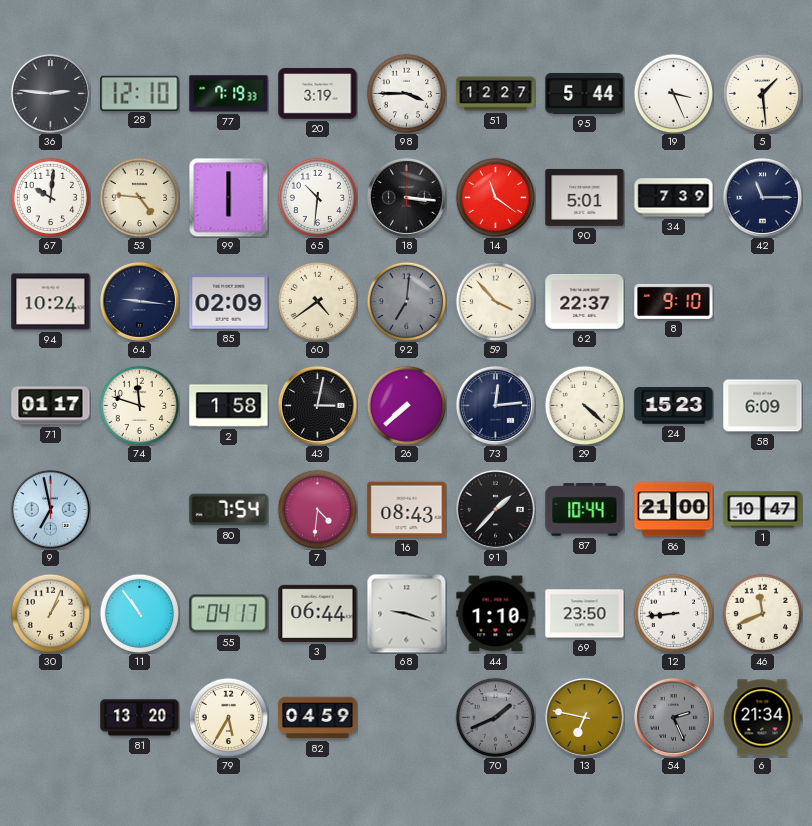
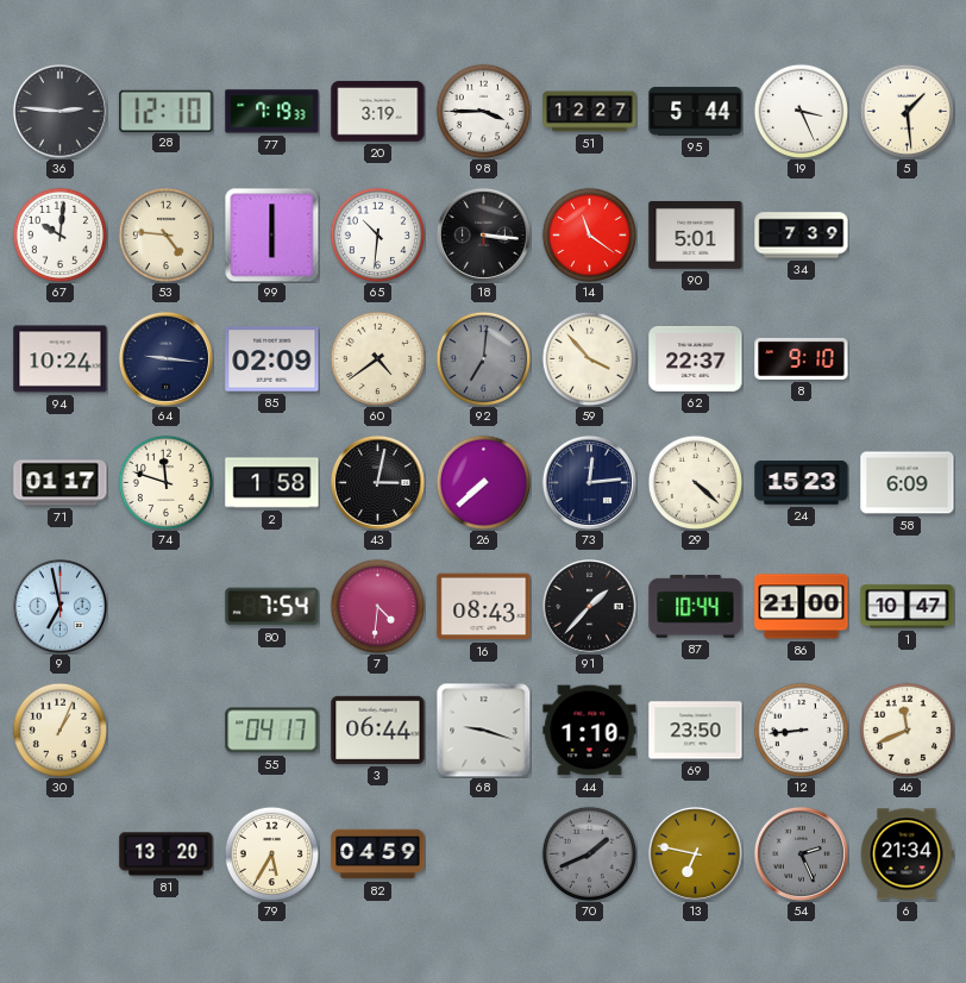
42: 11:15 -> none
11: 10:54 -> none
